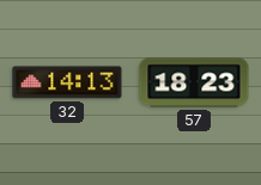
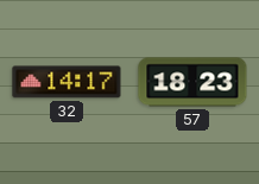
32: 14:13 -> 14:17
